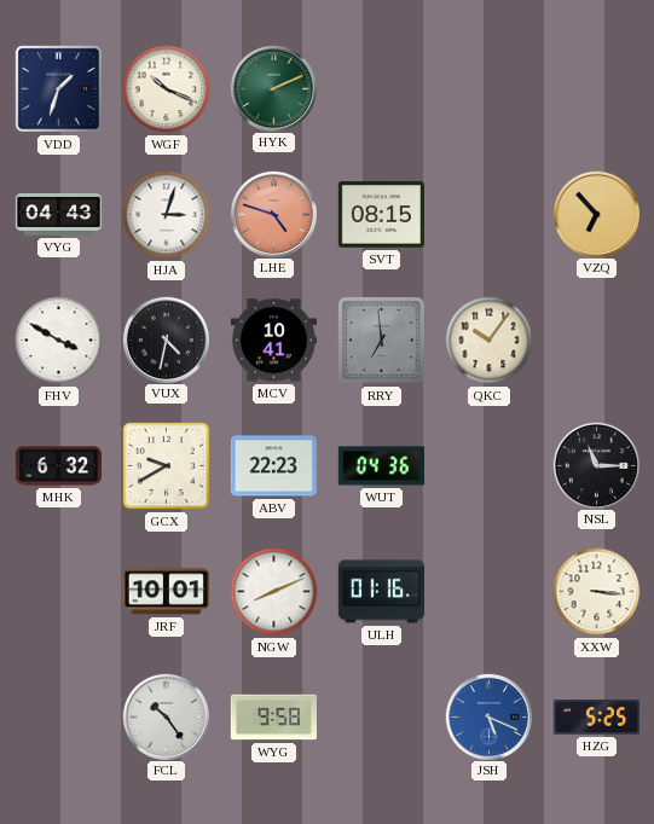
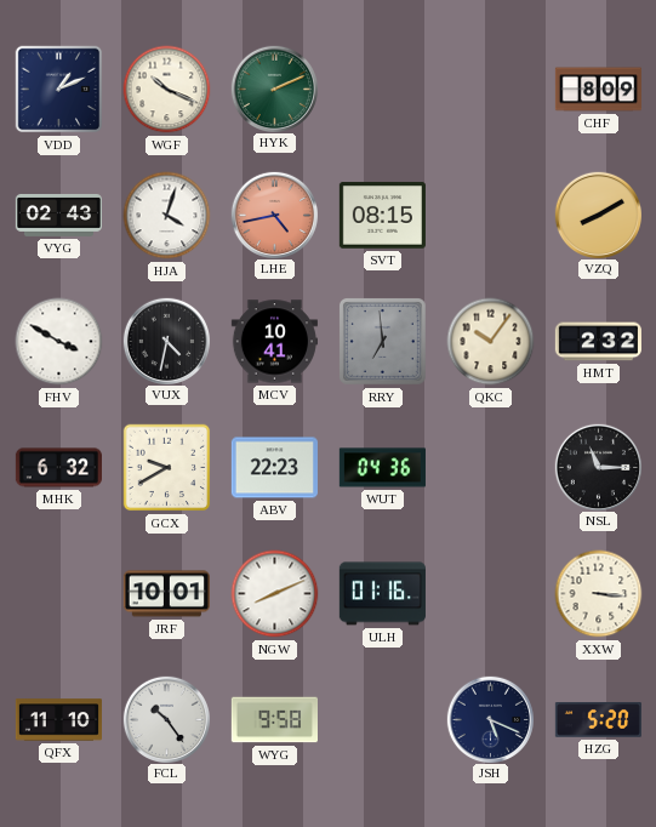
VDD: 1:33 -> 1:11
CHF: none -> 8:09
VYG: 04:43 -> 02:43
HJA: 3:03 -> 4:03
LHE: 4:48 -> 4:43
VZQ: 6:53 -> 8:10
HMT: none -> 2:32
QFX: none -> 11:10
JSH dial: blue -> navy
HZG: 5:25 -> 5:20
